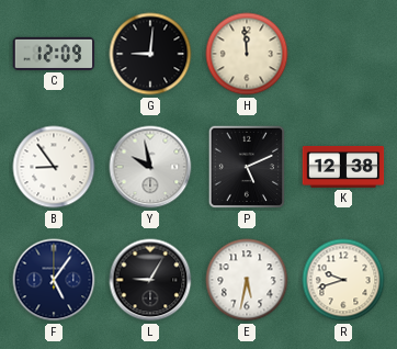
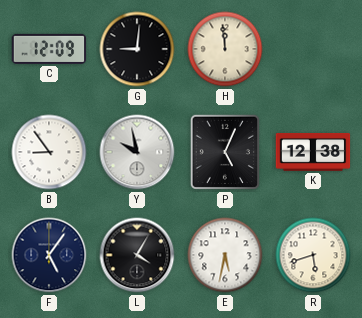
P: 5:11 -> 5:04
L: 9:05 -> 4:05
R: 9:42 -> 5:42
